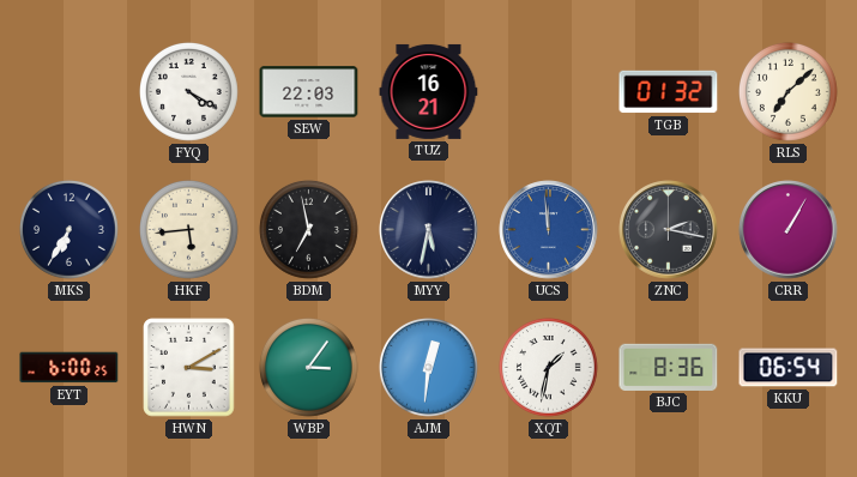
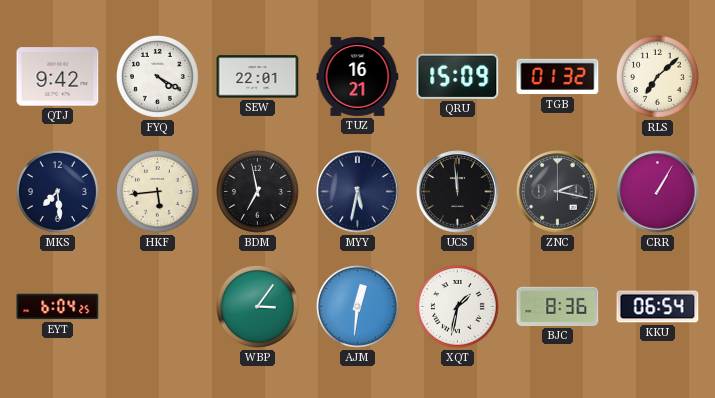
QTJ: none -> 9:42
SEW: 22:03 -> 22:01
QRU: none -> 15:09
MKS: 6:35 -> 7:29
UCS dial: blue -> black
EYT: 6:00 -> 6:04
HWN: 3:10 -> none
